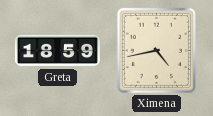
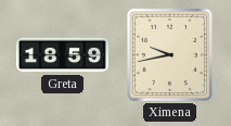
Ximena: 4:43 -> 9:43
